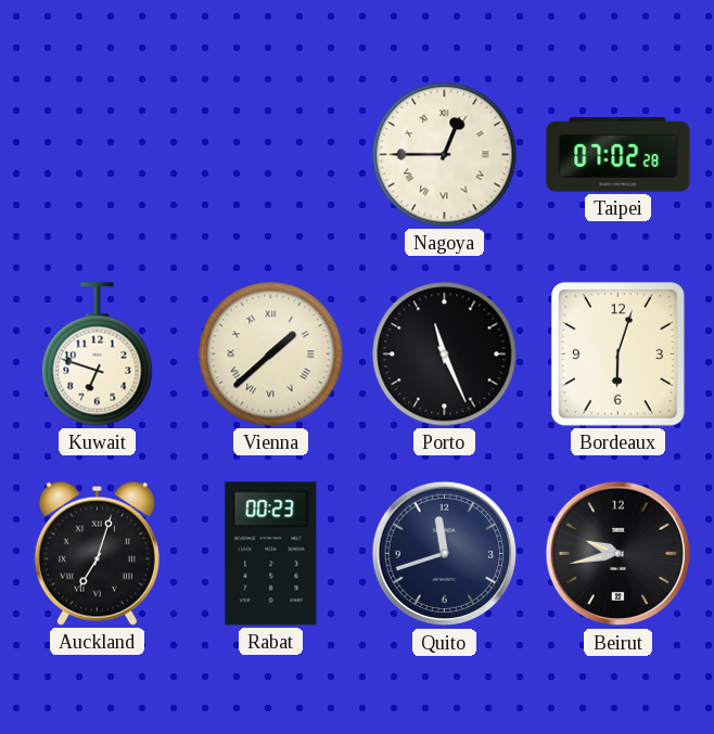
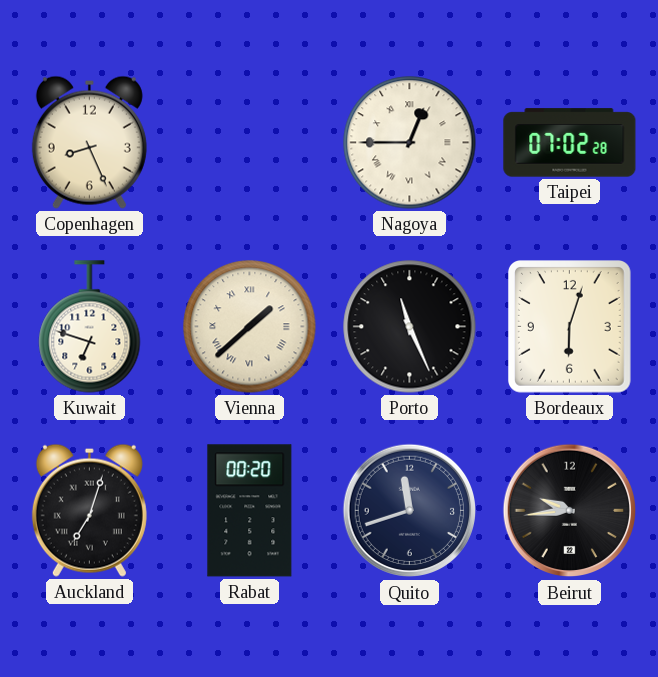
Copenhagen: none -> 8:26
Rabat: 00:23 -> 00:20
Beirut: 9:43 -> 9:44
